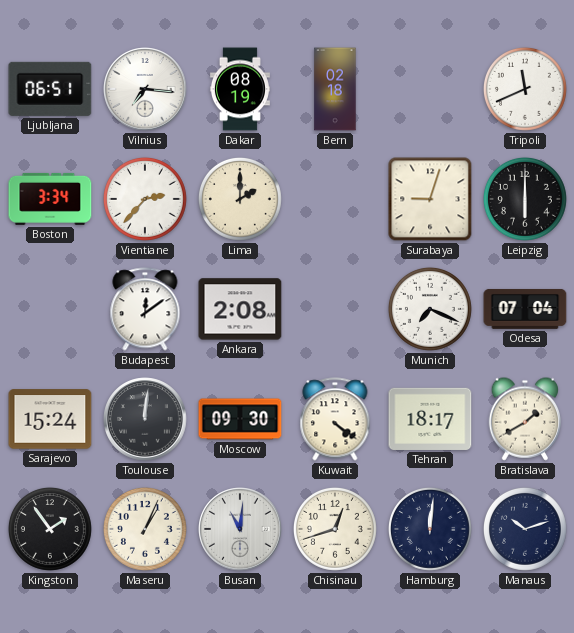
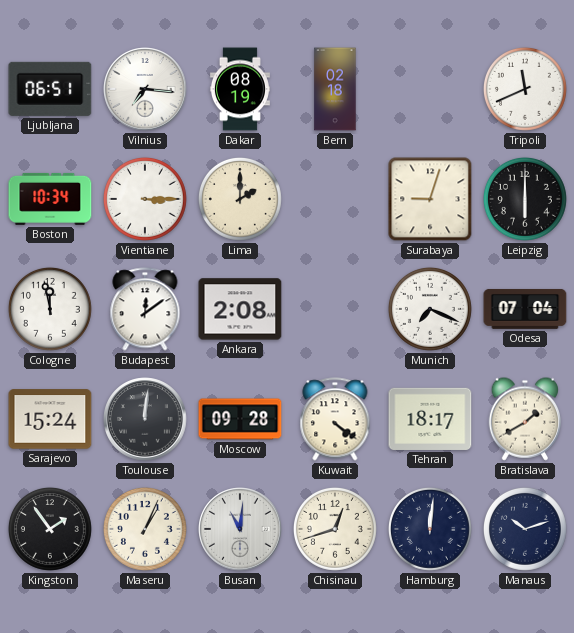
Boston: 3:34 -> 10:34
Vientiane: 2:37 -> 3:15
Cologne: none -> 11:58
Moscow: 09:30 -> 09:28
